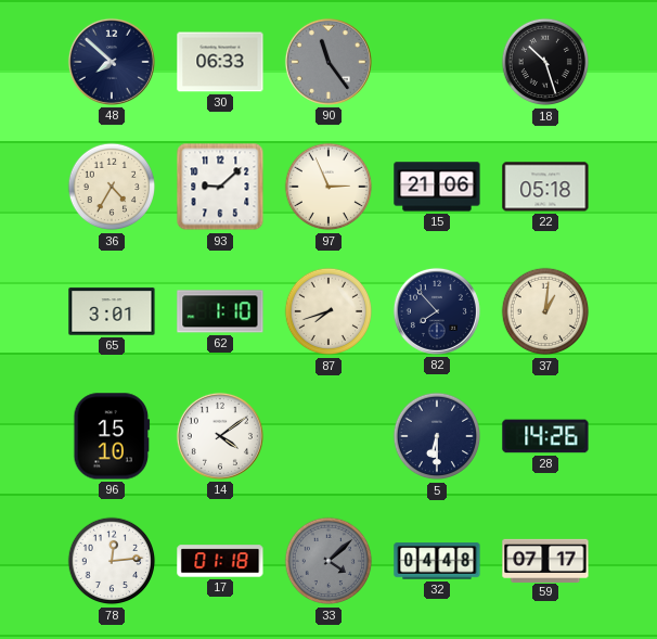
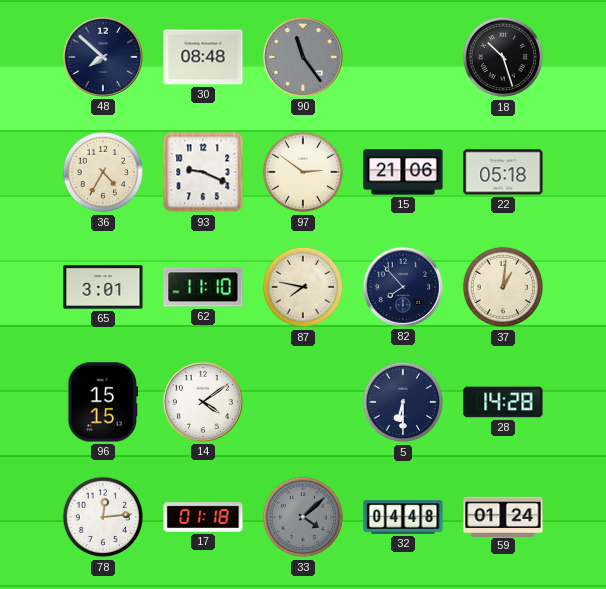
30: 06:33 -> 08:48
93: 9:08 -> 9:19
97: 2:56 -> 2:51
62: 1:10 -> 11:10
87: 7:42 -> 7:47
96: 15:10 -> 15:15
28: 14:26 -> 14:28
59: 07:17 -> 01:24
